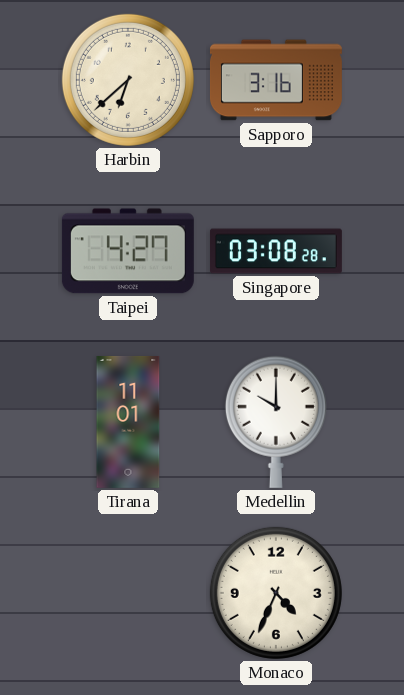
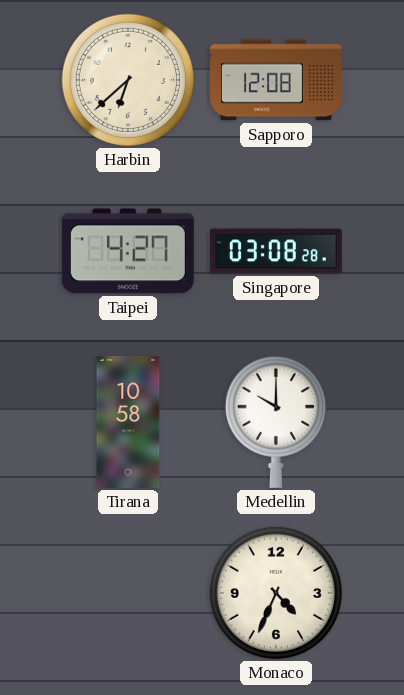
Sapporo: 3:16 -> 12:08
Tirana: 11:01 -> 10:58
